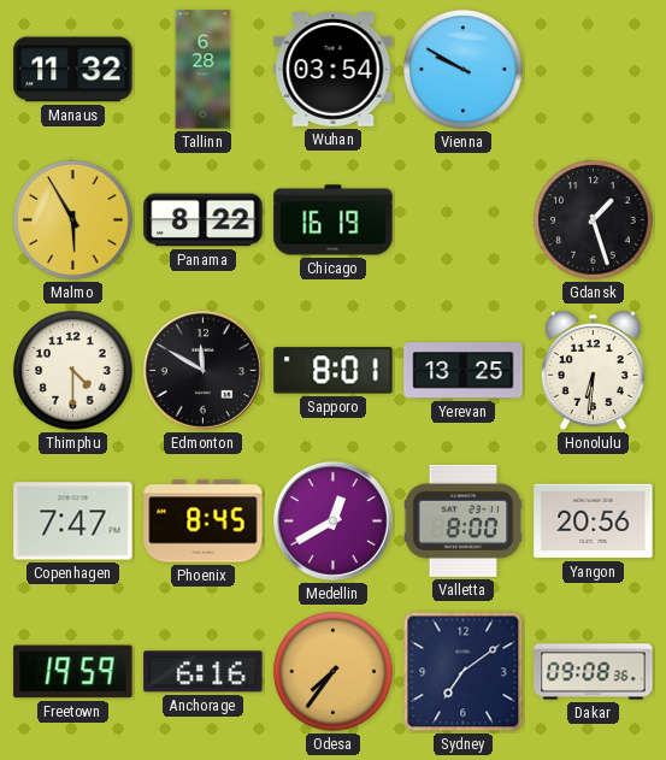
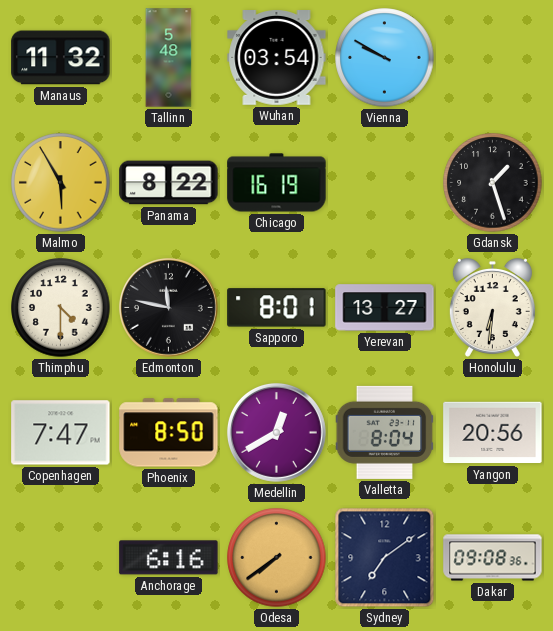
Tallinn: 6:28 -> 5:48
Edmonton: 11:50 -> 11:47
Yerevan: 13:25 -> 13:27
Phoenix: 8:45 -> 8:50
Valletta: 8:00 -> 8:04
Freetown: 19:59 -> none
Odesa: 7:36 -> 7:39
